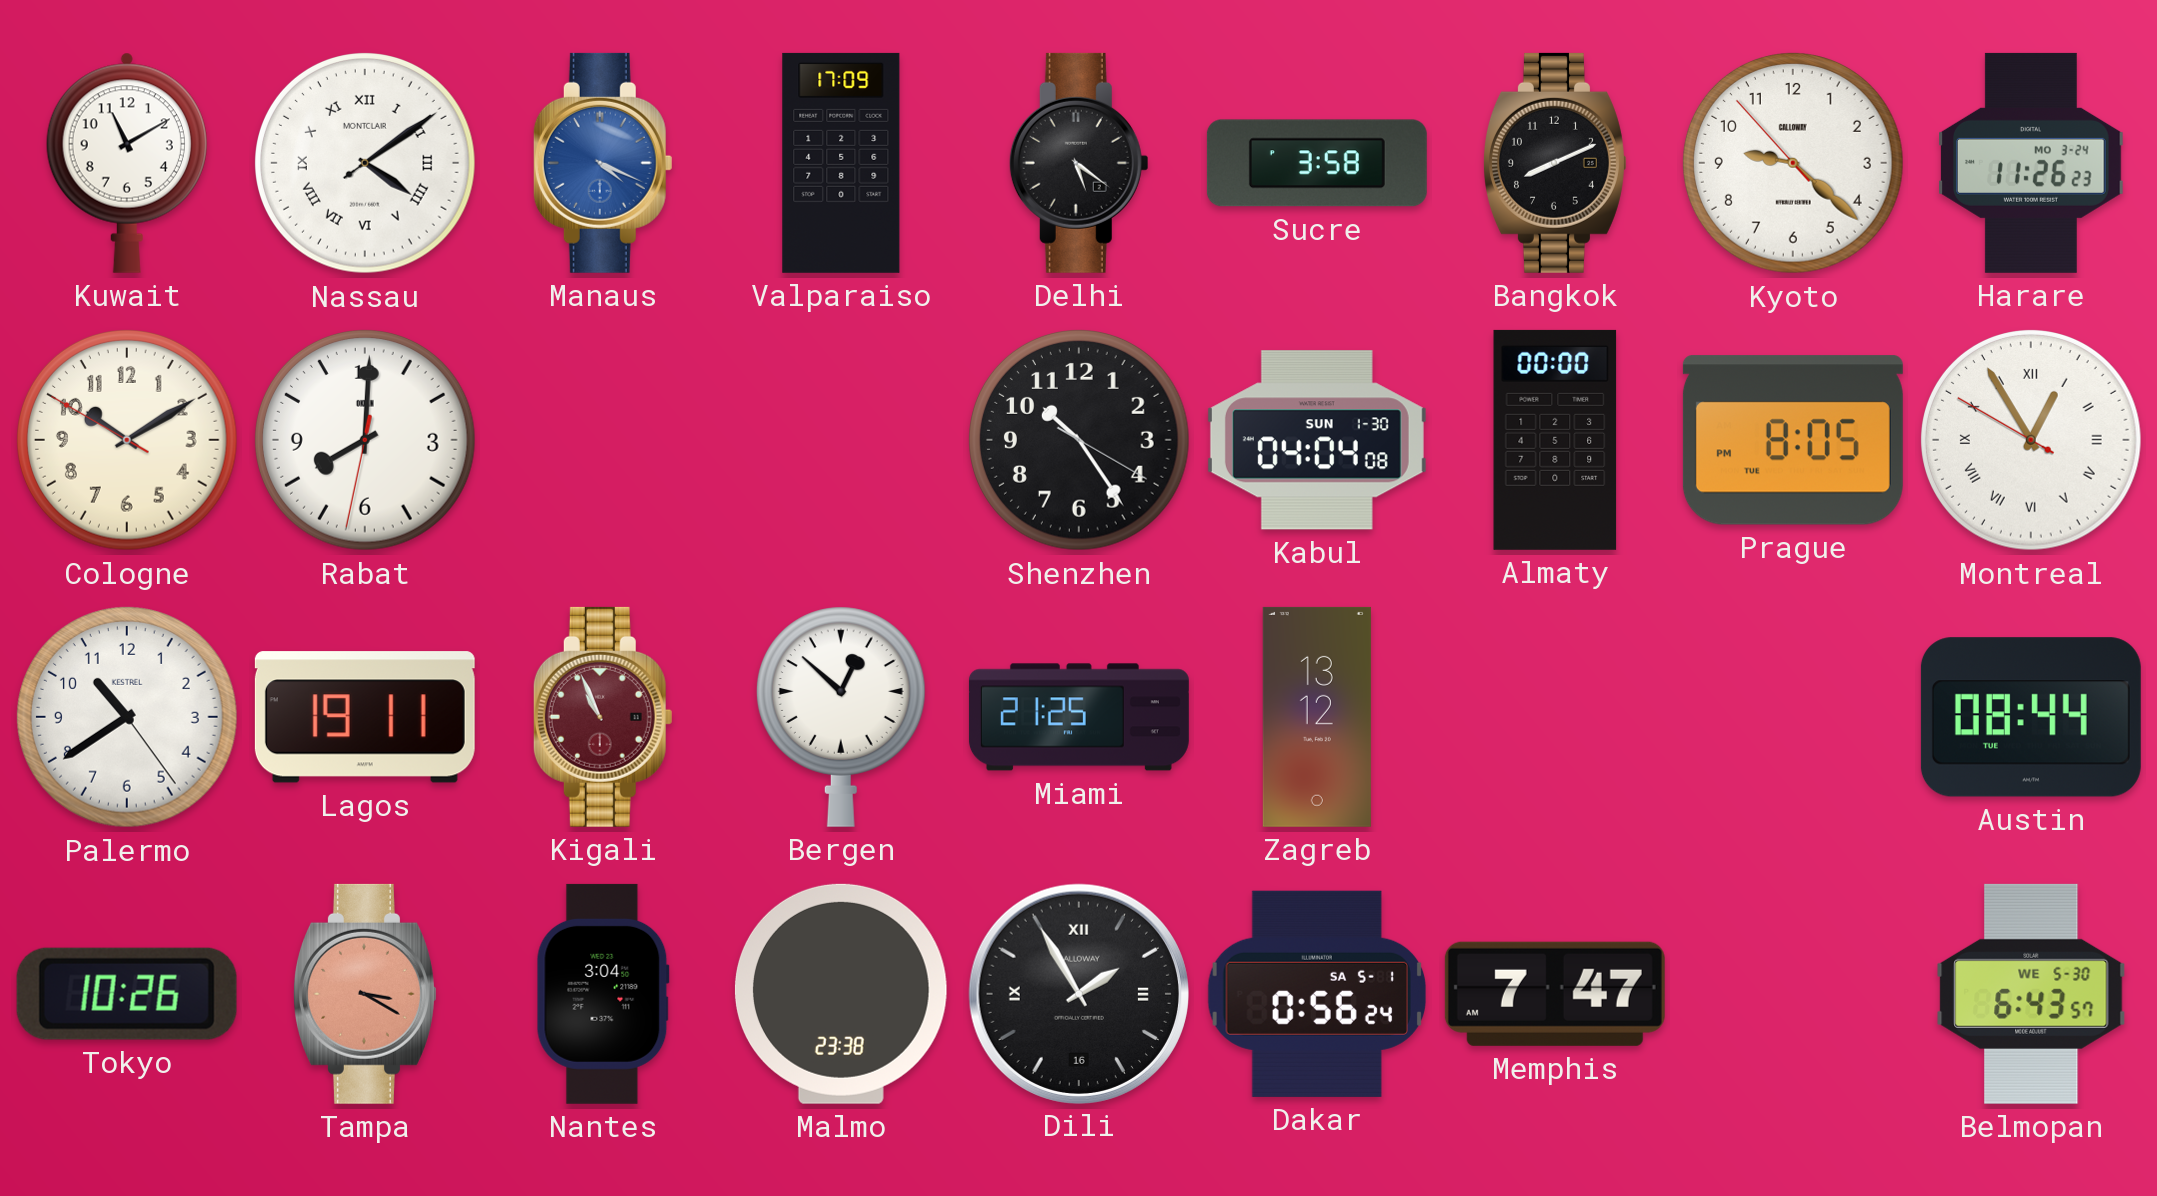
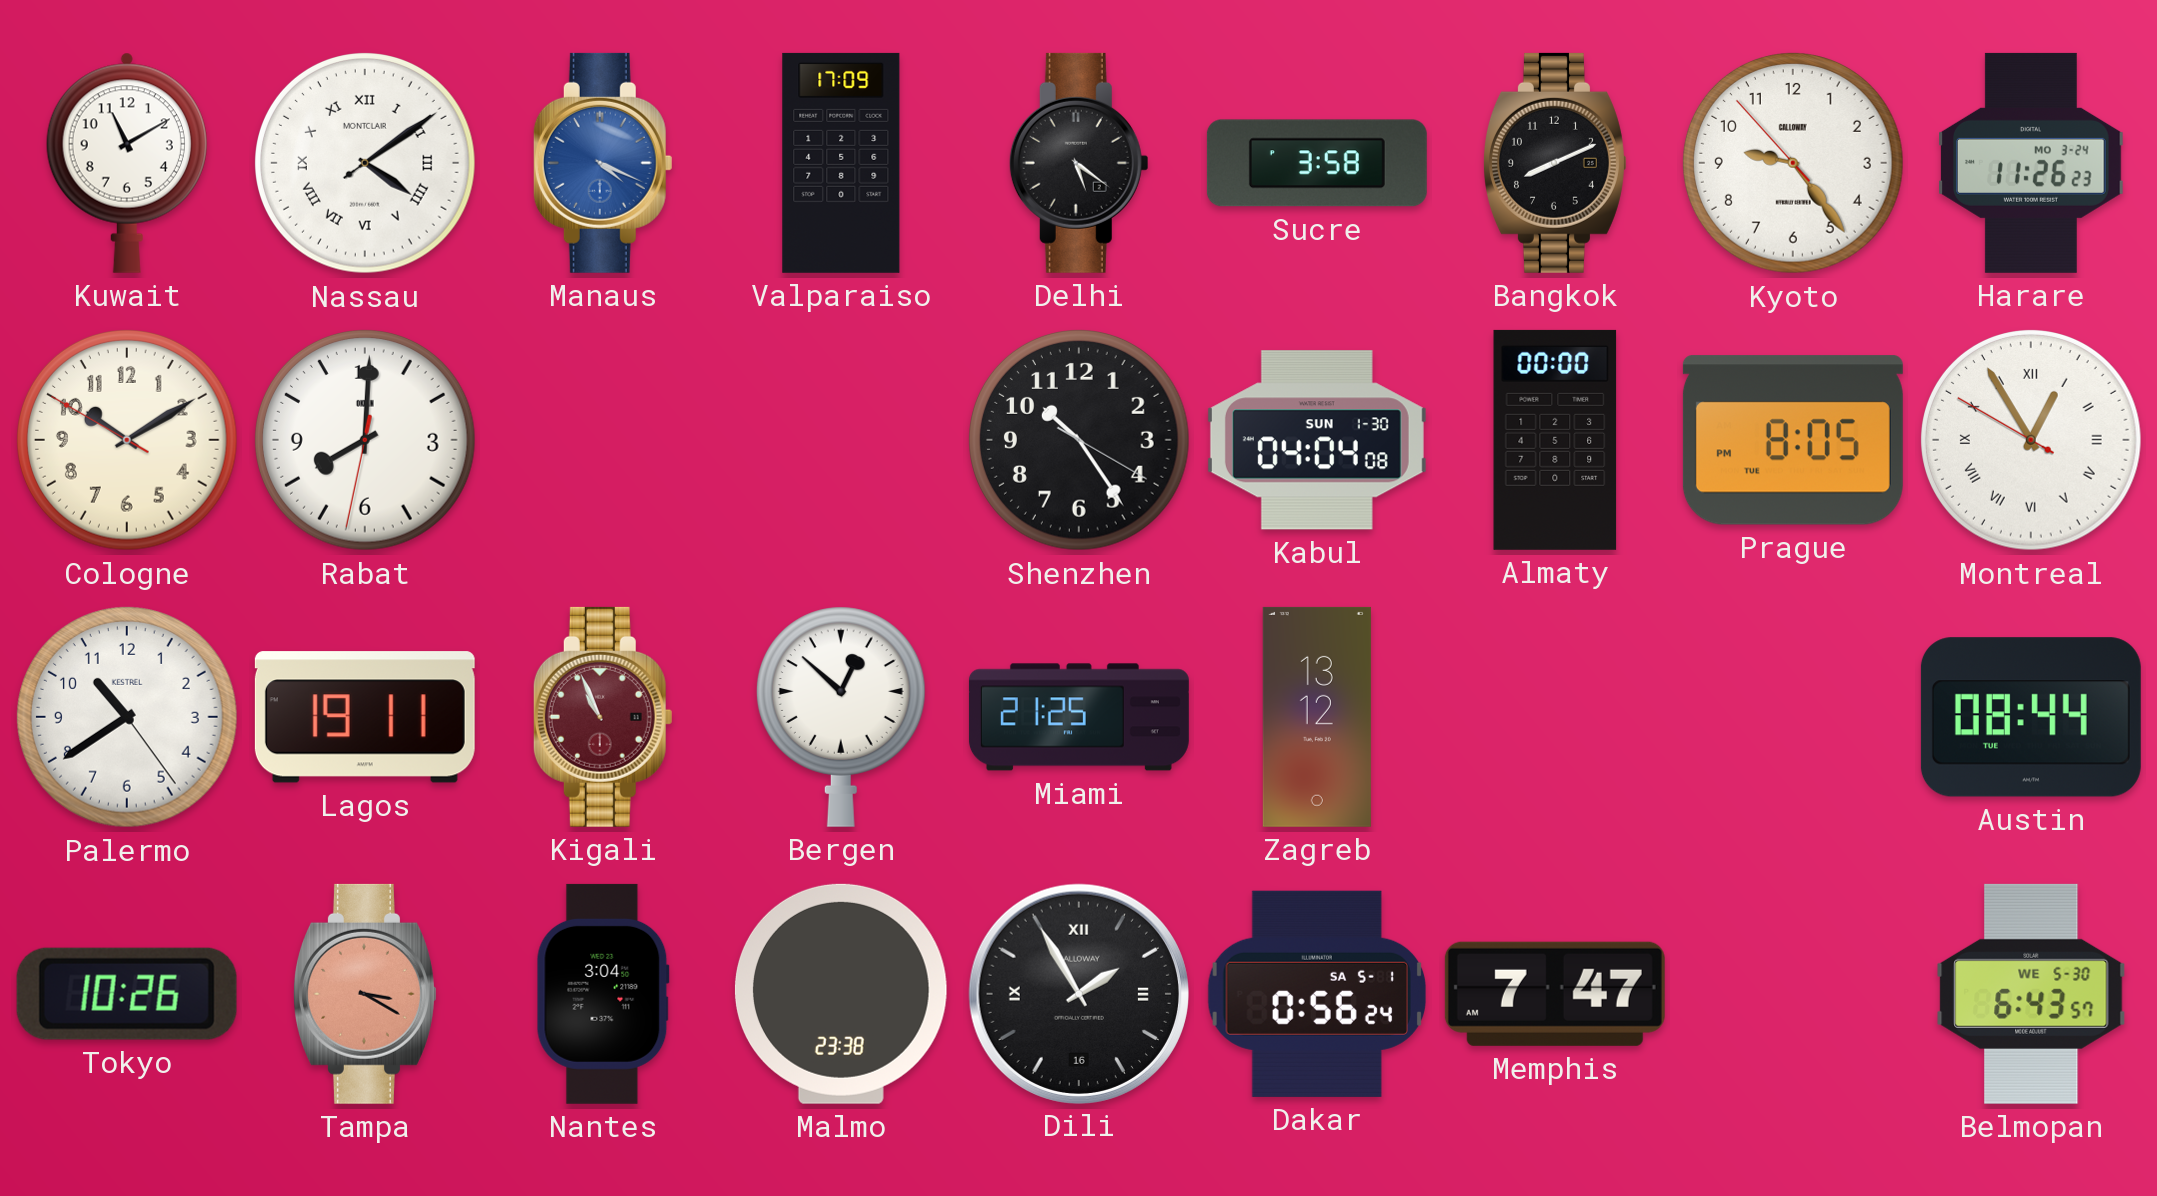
Kyoto: 9:21 -> 9:23
